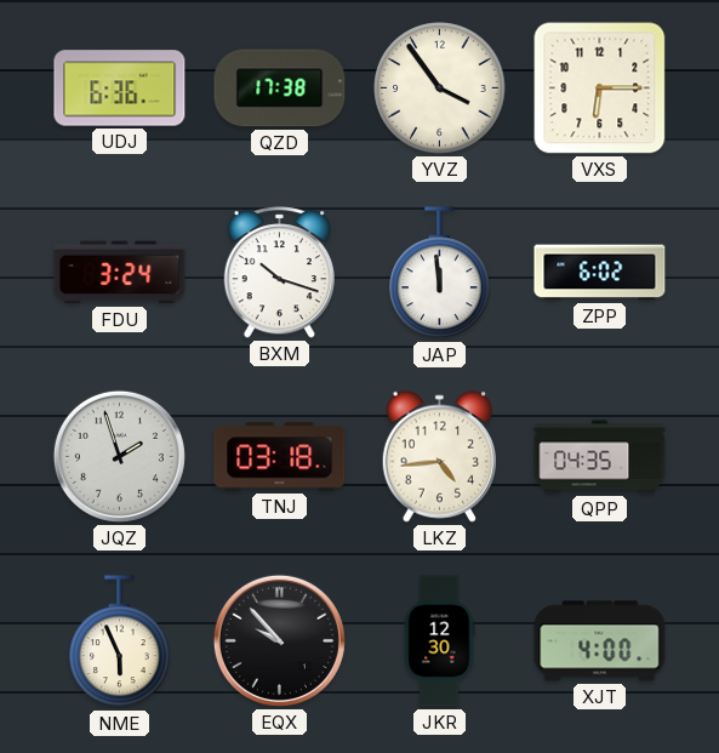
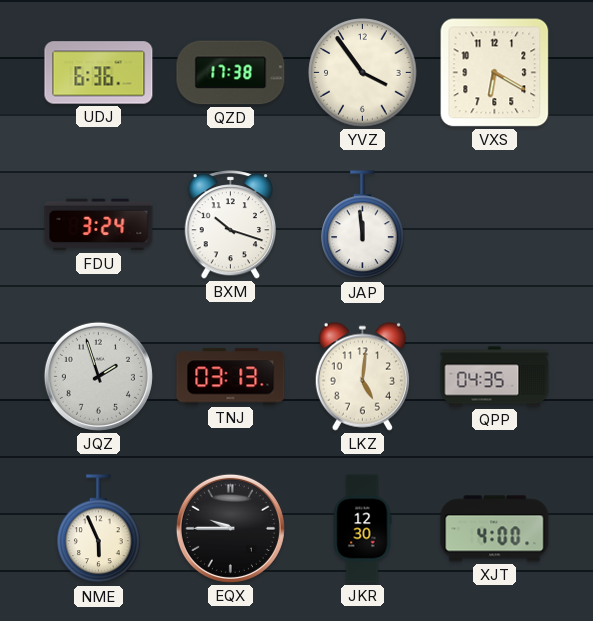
VXS: 6:15 -> 6:20
ZPP: 6:02 -> none
TNJ: 03:18 -> 03:13
LKZ: 4:44 -> 5:01
EQX: 9:53 -> 9:45
